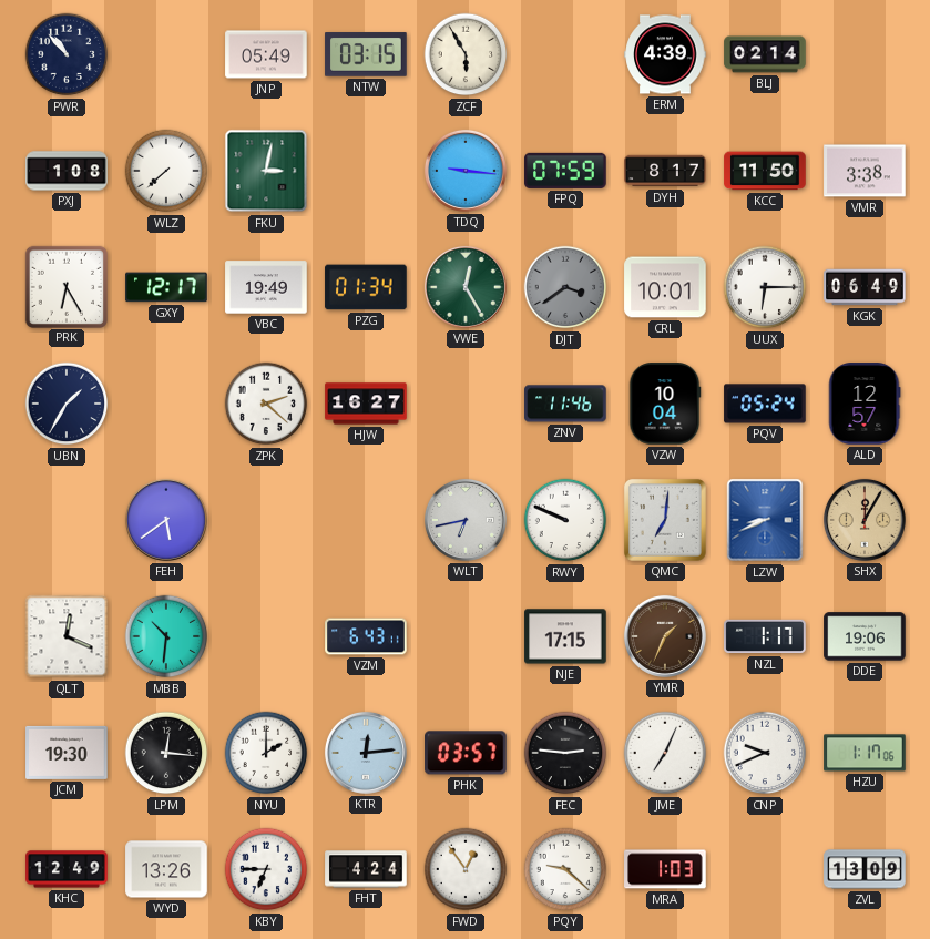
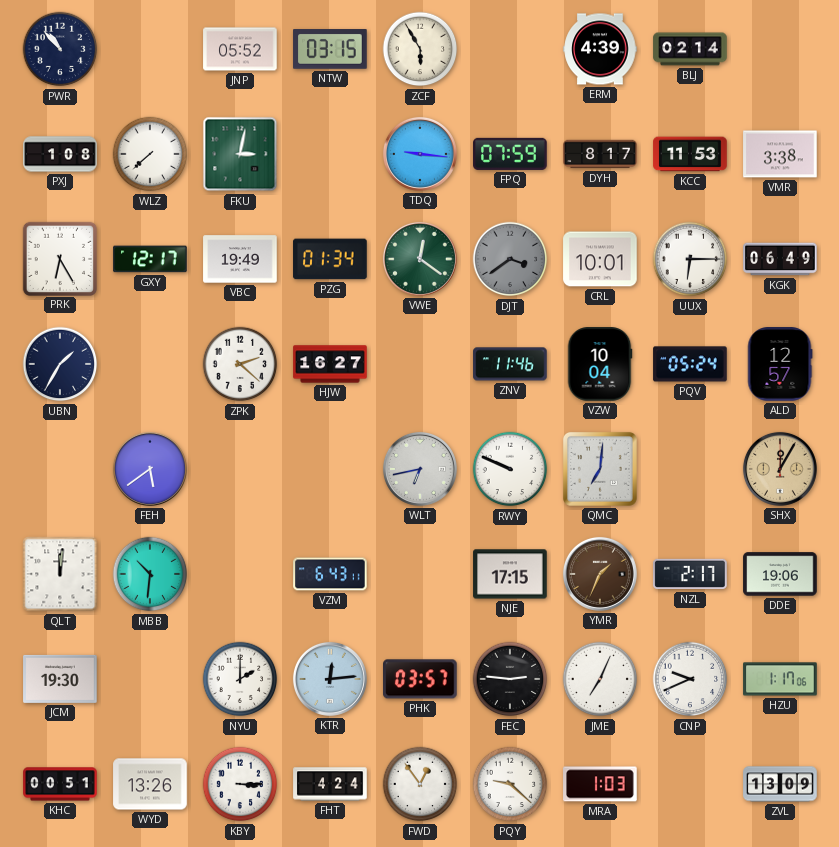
JNP: 05:49 -> 05:52
KCC: 11:50 -> 11:53
VWE: 12:25 -> 12:21
LZW: 8:41 -> none
QLT: 12:19 -> 12:01
NZL: 1:17 -> 2:17
LPM: 12:16 -> none
KHC: 12:49 -> 00:51
KBY: 6:45 -> 3:15
